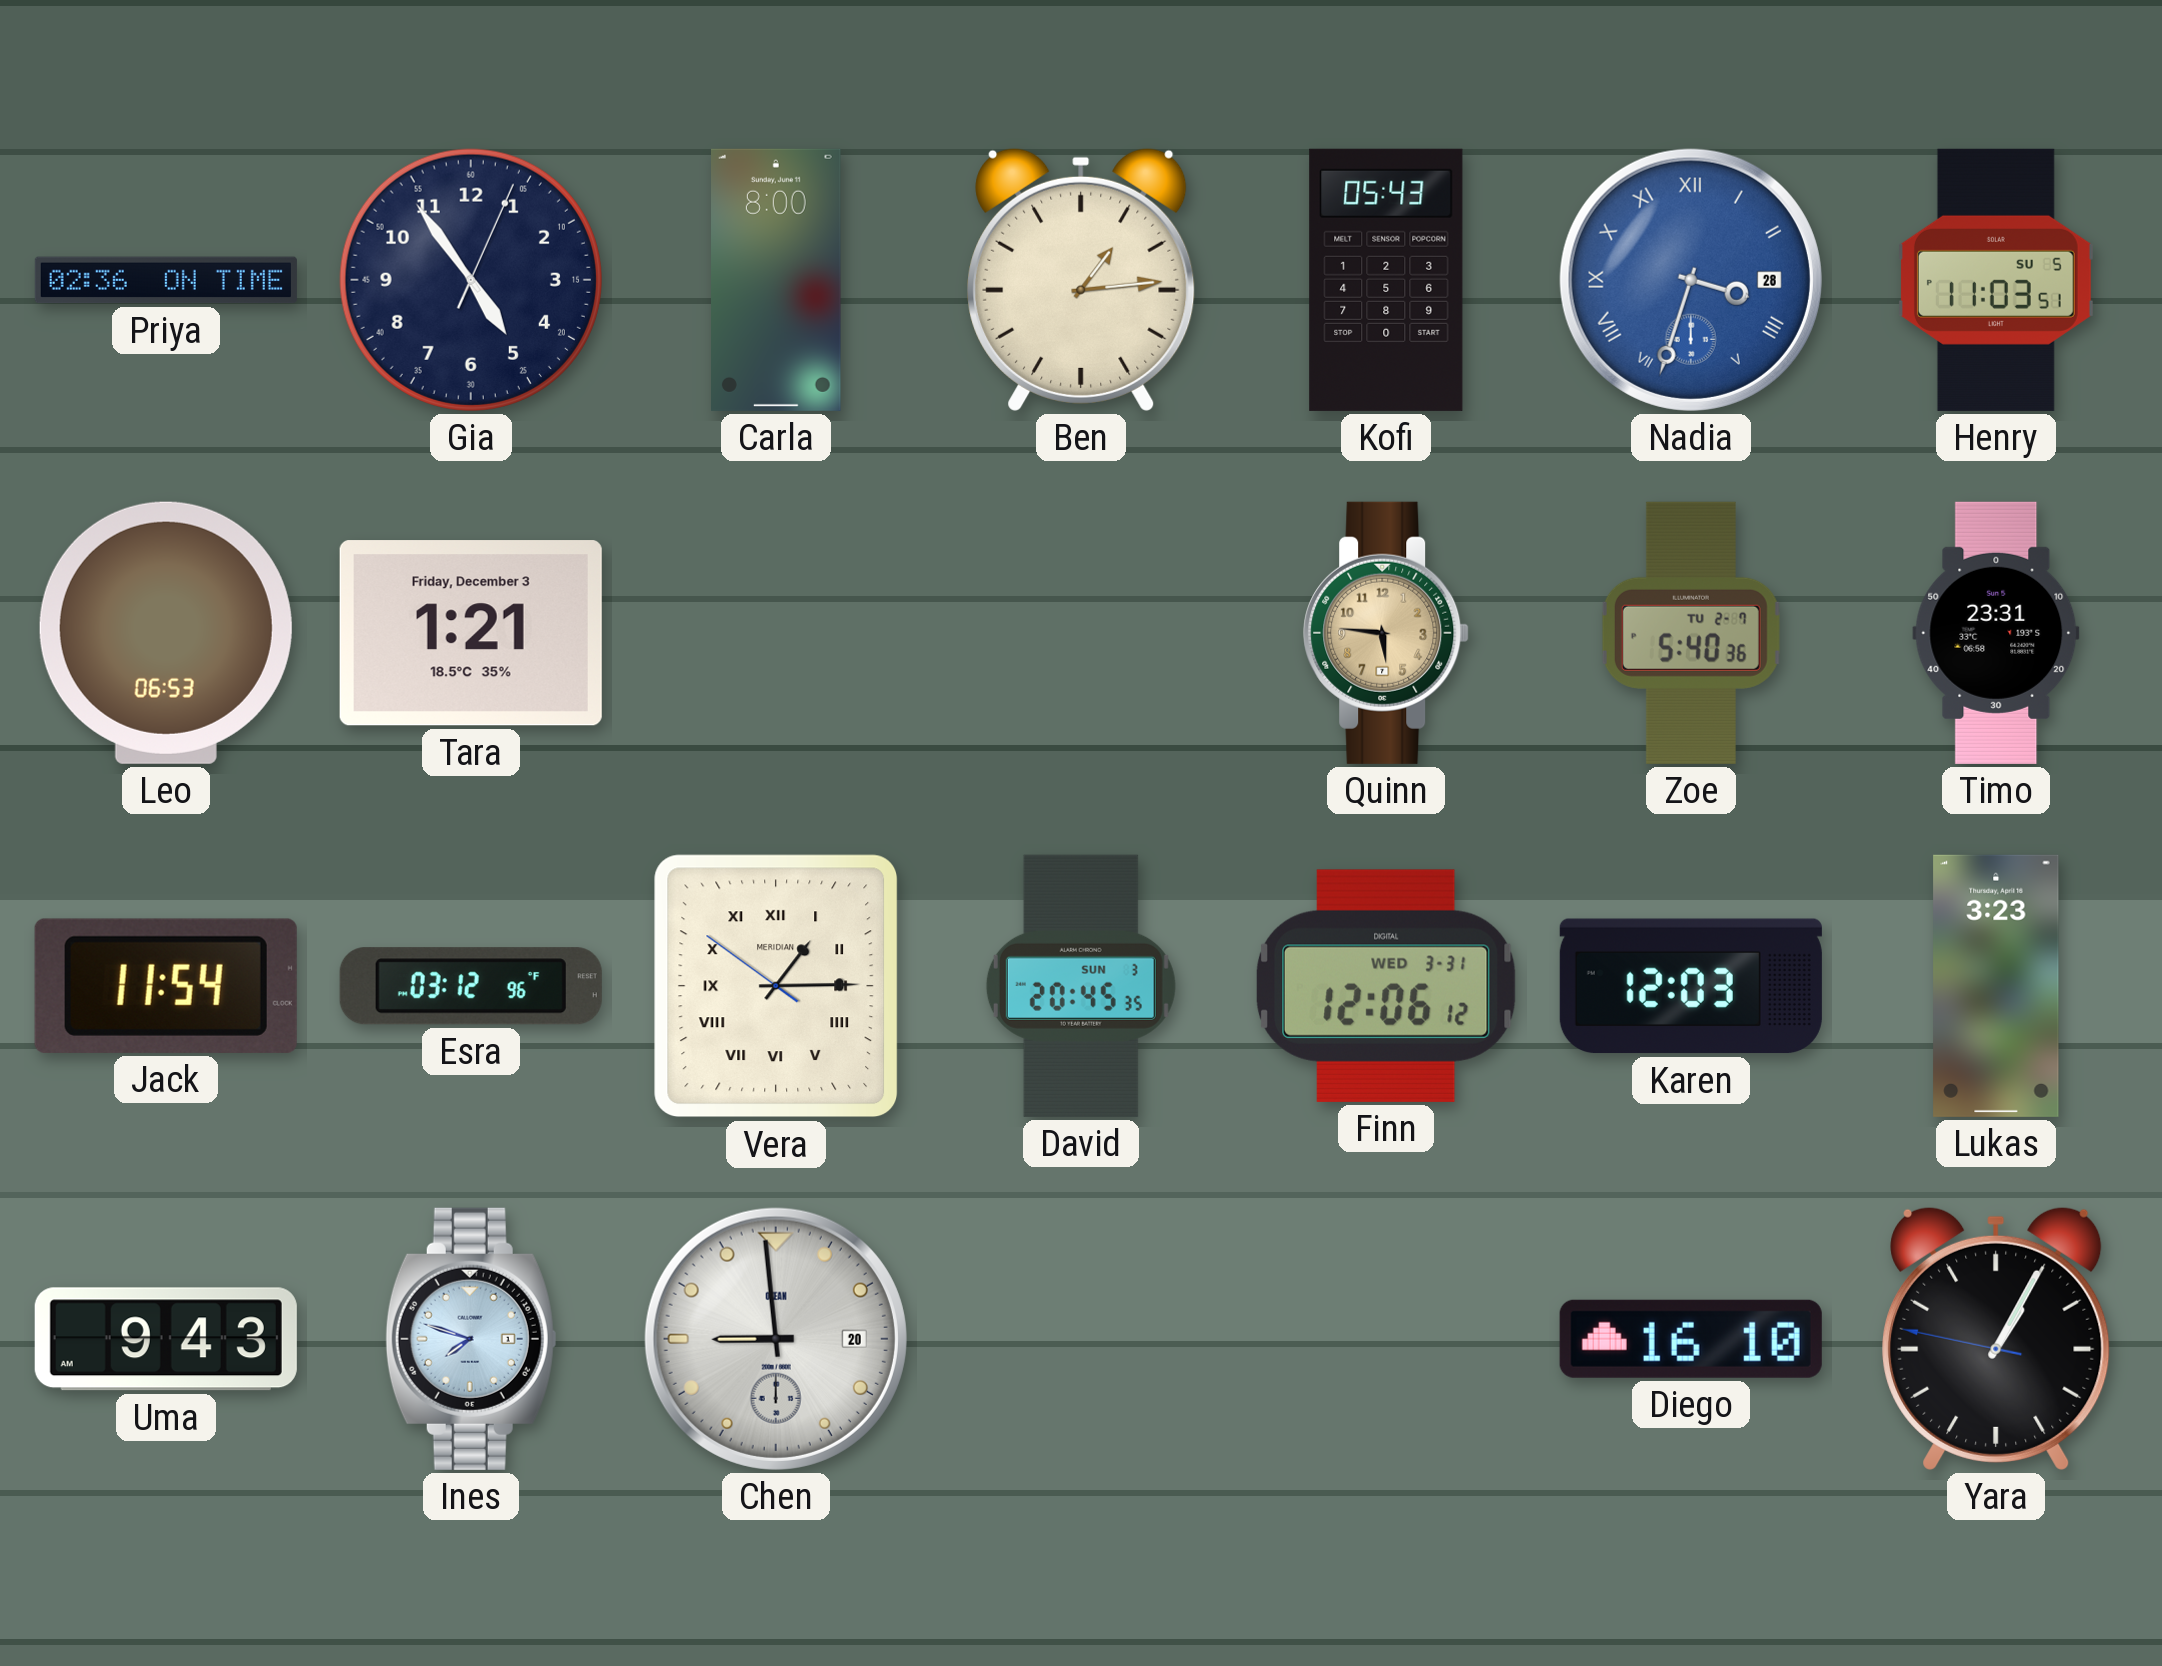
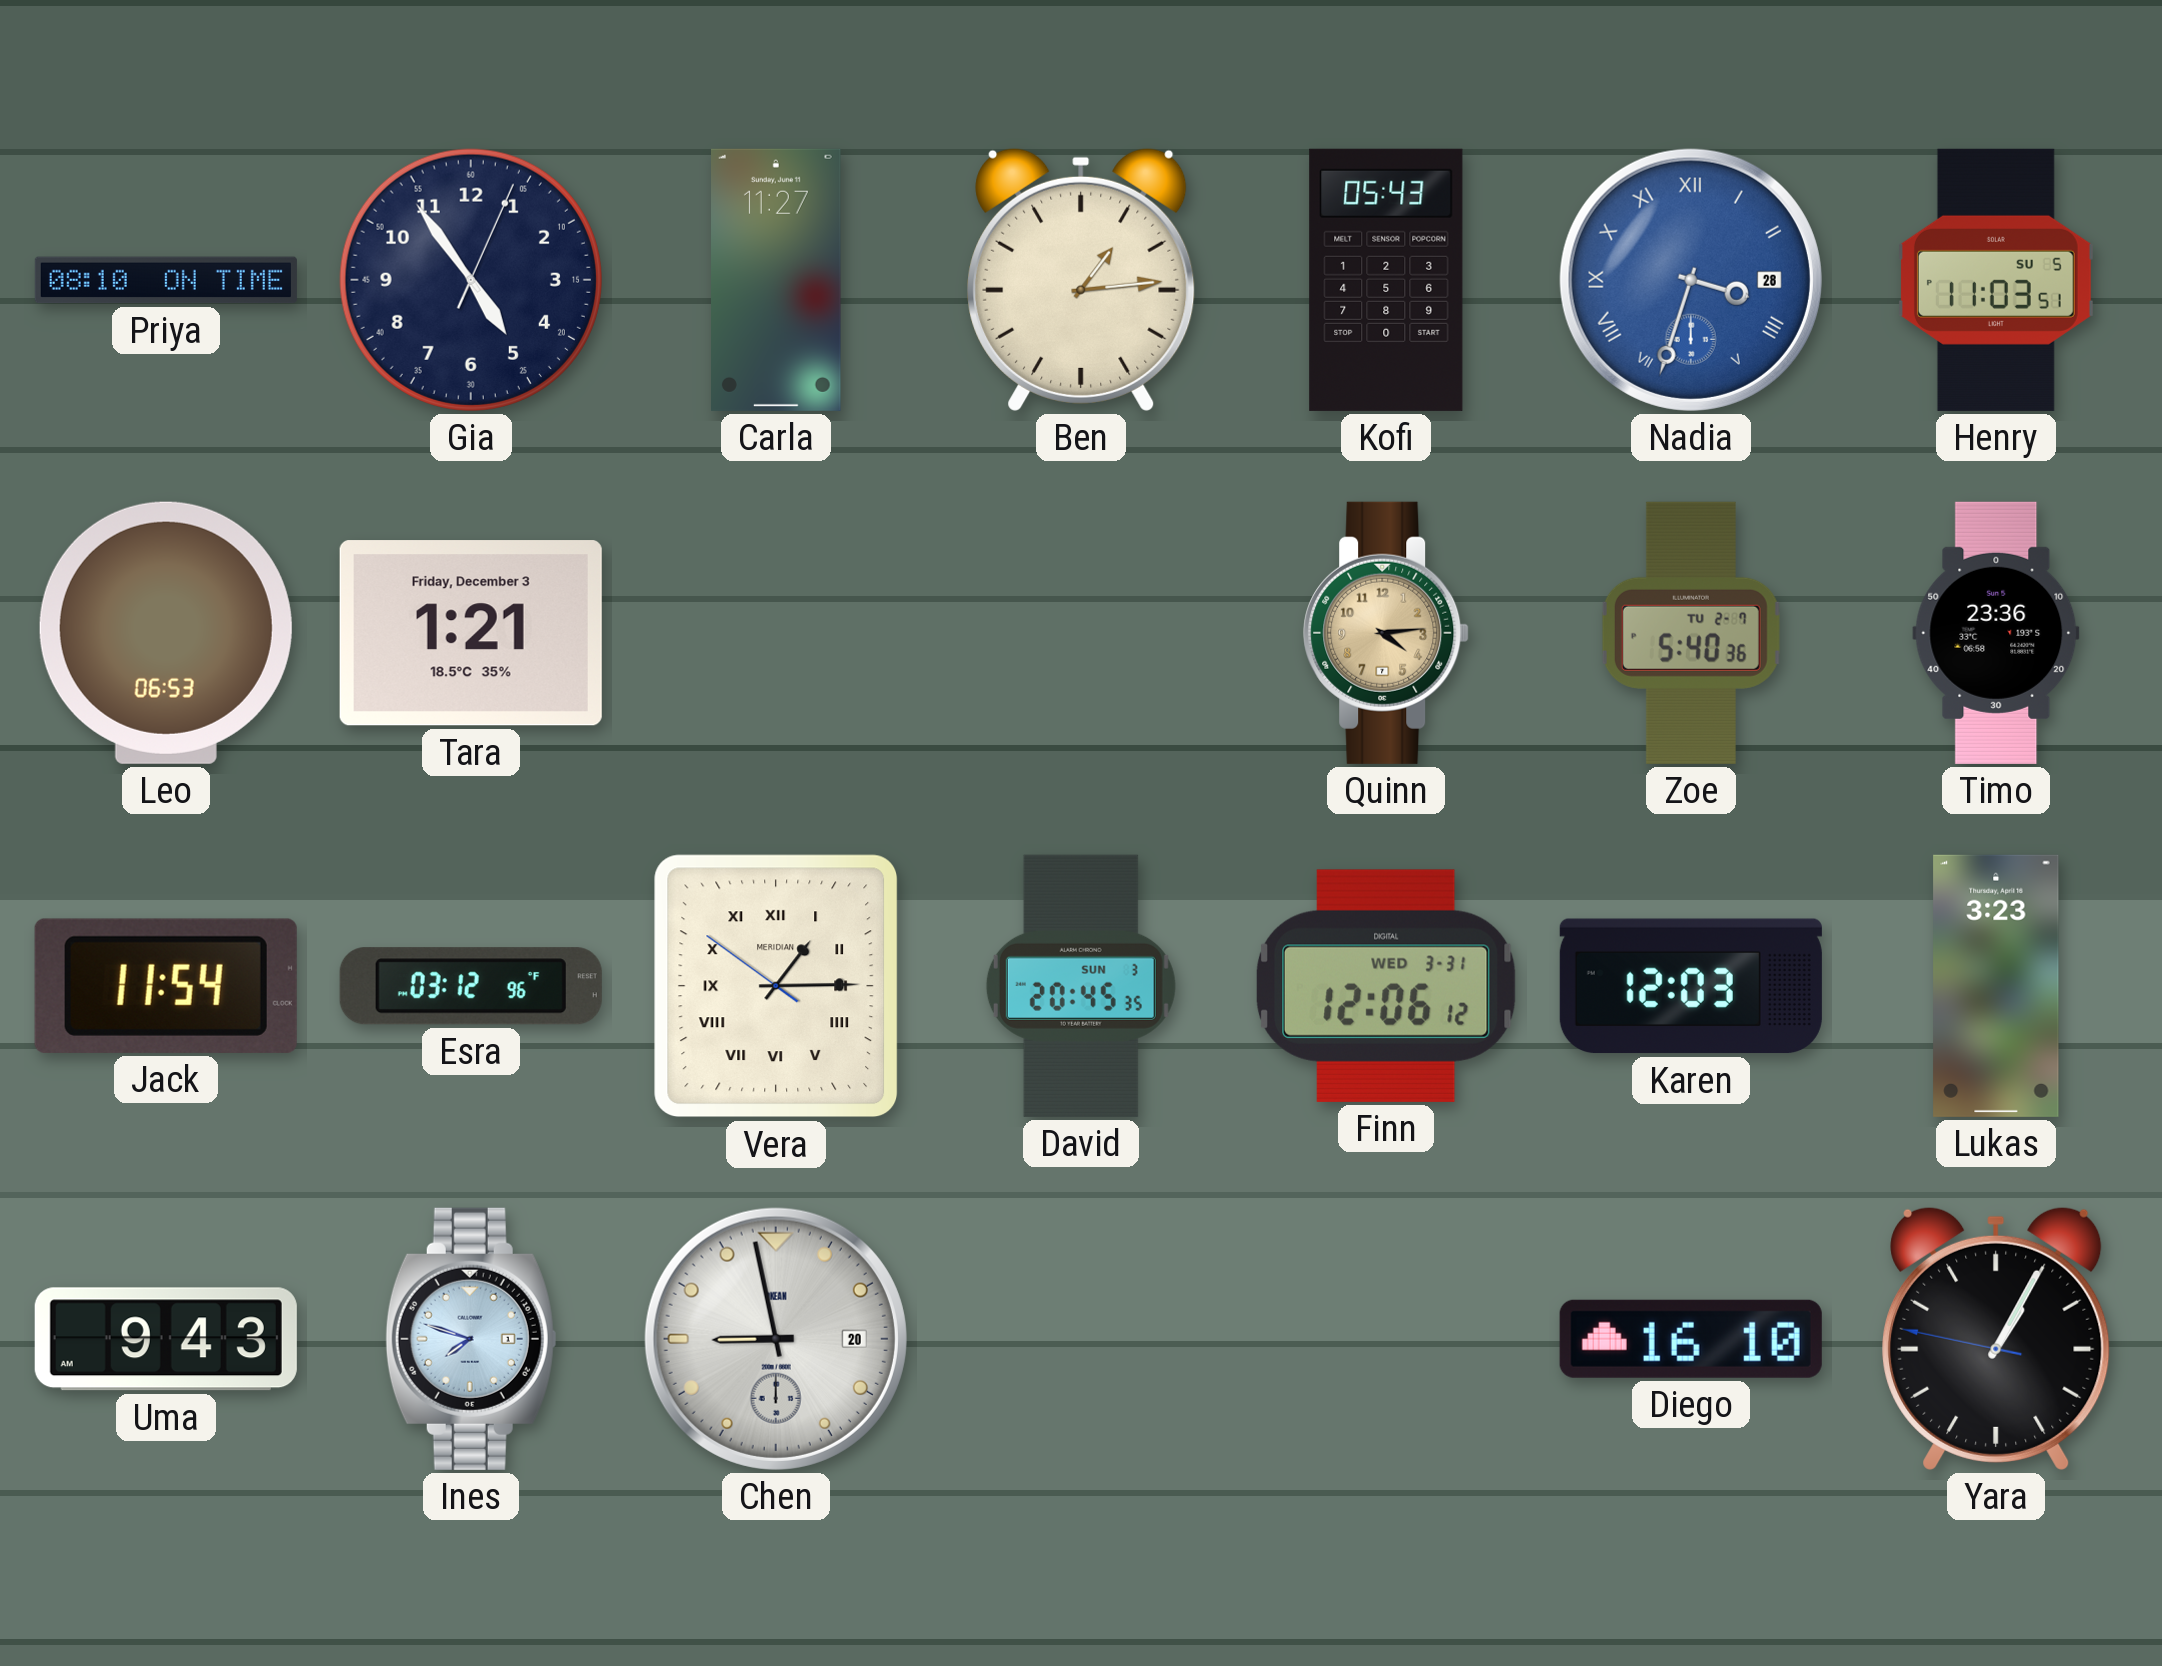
Priya: 02:36 -> 08:10
Carla: 8:00 -> 11:27
Quinn: 5:46 -> 4:14
Timo: 23:31 -> 23:36
Chen: 8:59 -> 8:58
